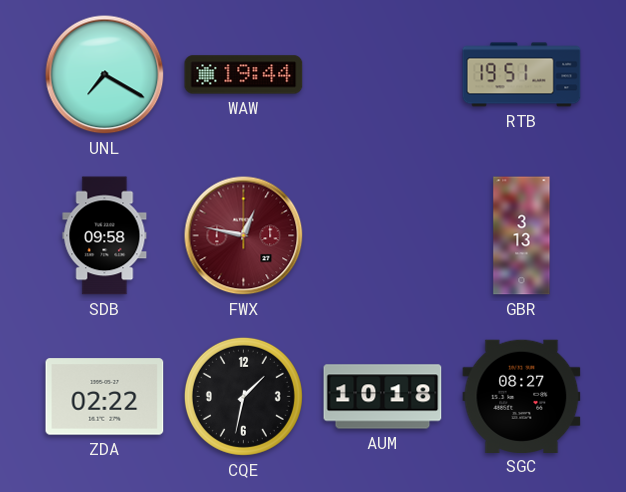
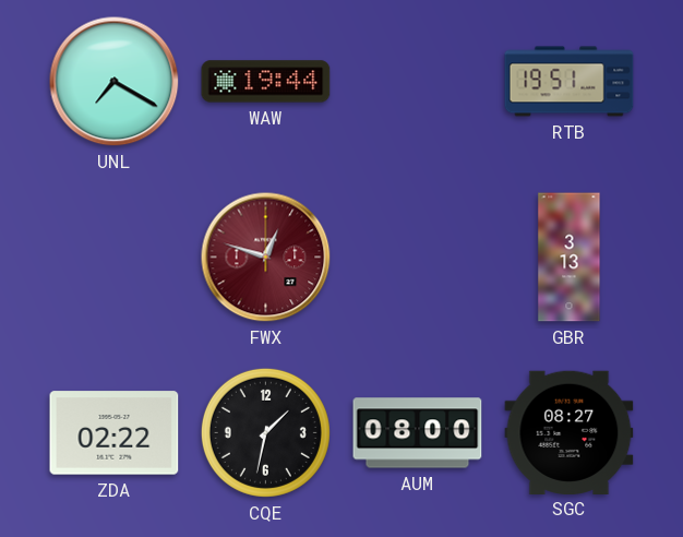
SDB: 09:58 -> none
FWX: 12:47 -> 12:48
AUM: 10:18 -> 08:00
